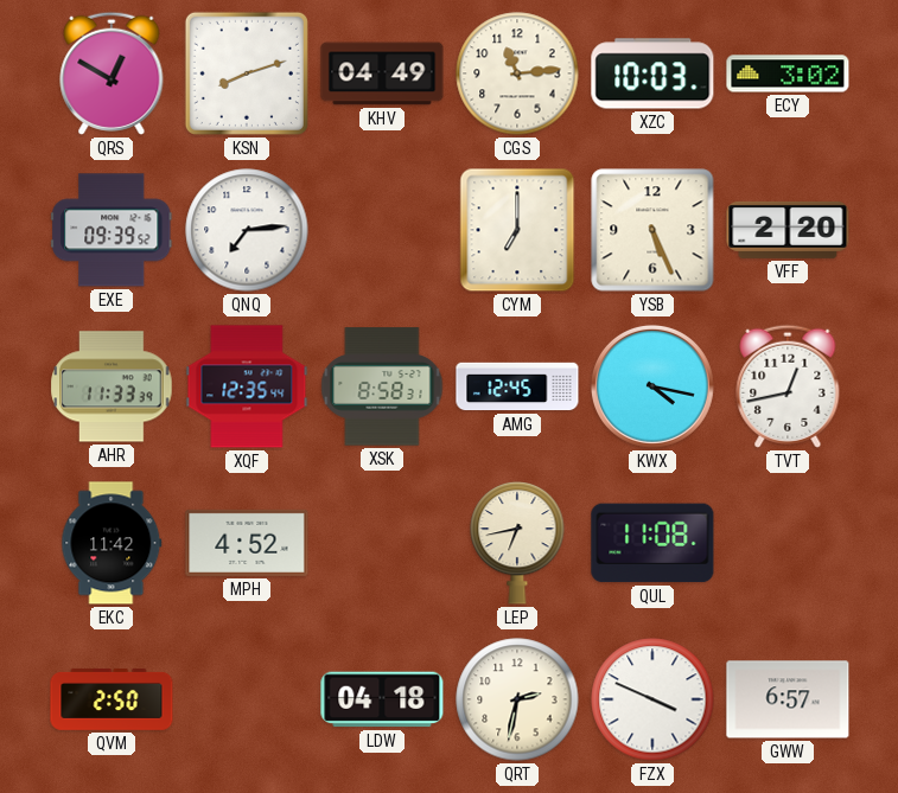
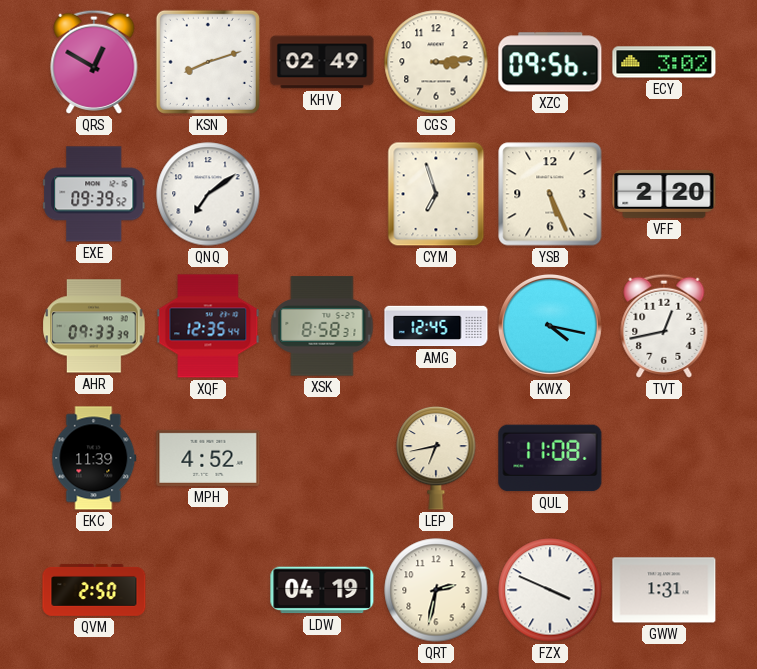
KHV: 04:49 -> 02:49
CGS: 11:14 -> 3:14
XZC: 10:03 -> 09:56
QNQ: 7:14 -> 7:09
CYM: 7:00 -> 6:57
AHR: 11:33 -> 09:33
EKC: 11:42 -> 11:39
LDW: 04:18 -> 04:19
GWW: 6:57 -> 1:31
